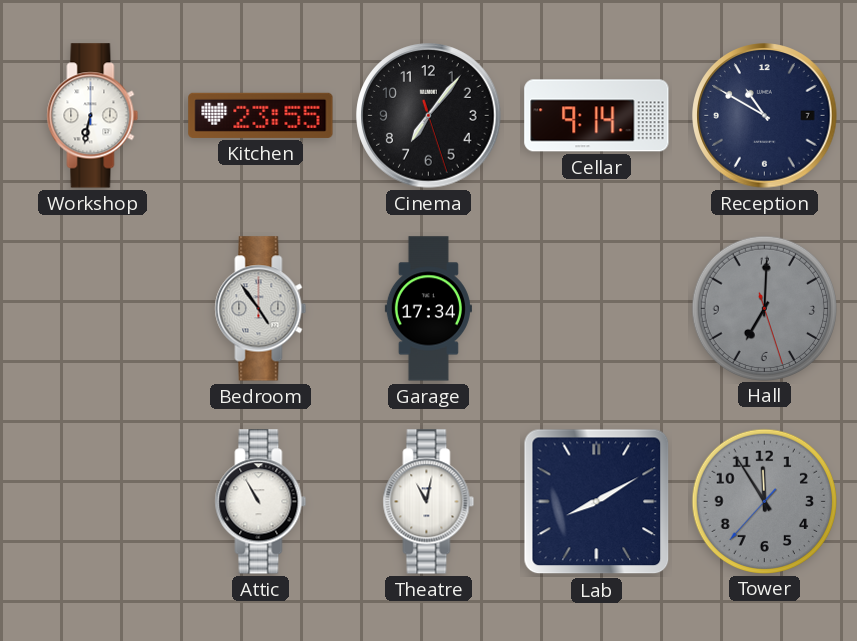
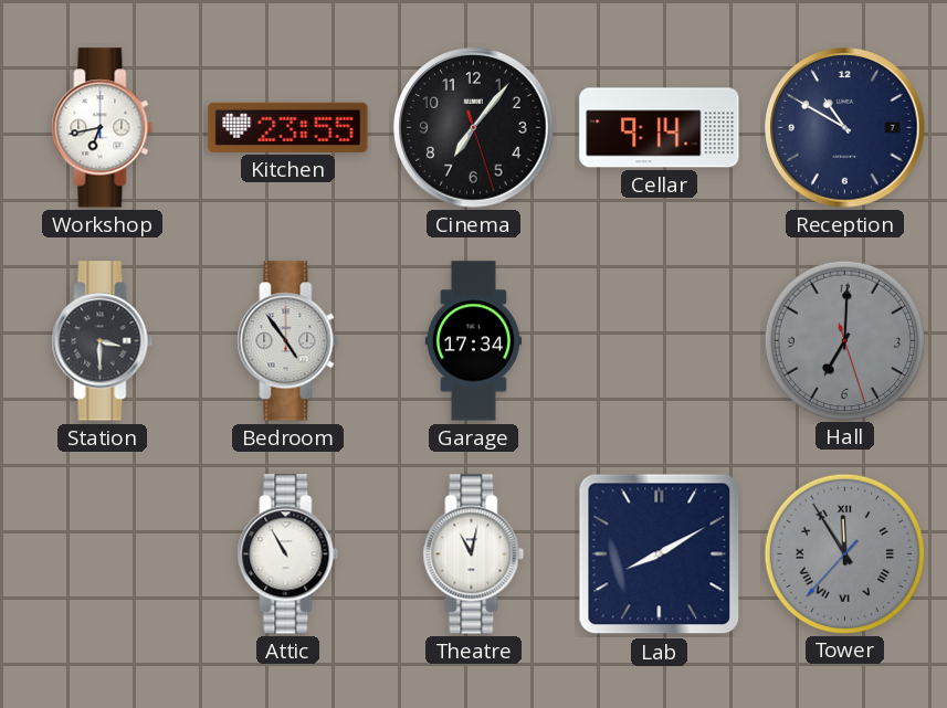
Workshop: 6:32 -> 6:43
Station: none -> 3:30
Tower numerals: Arabic -> Roman
